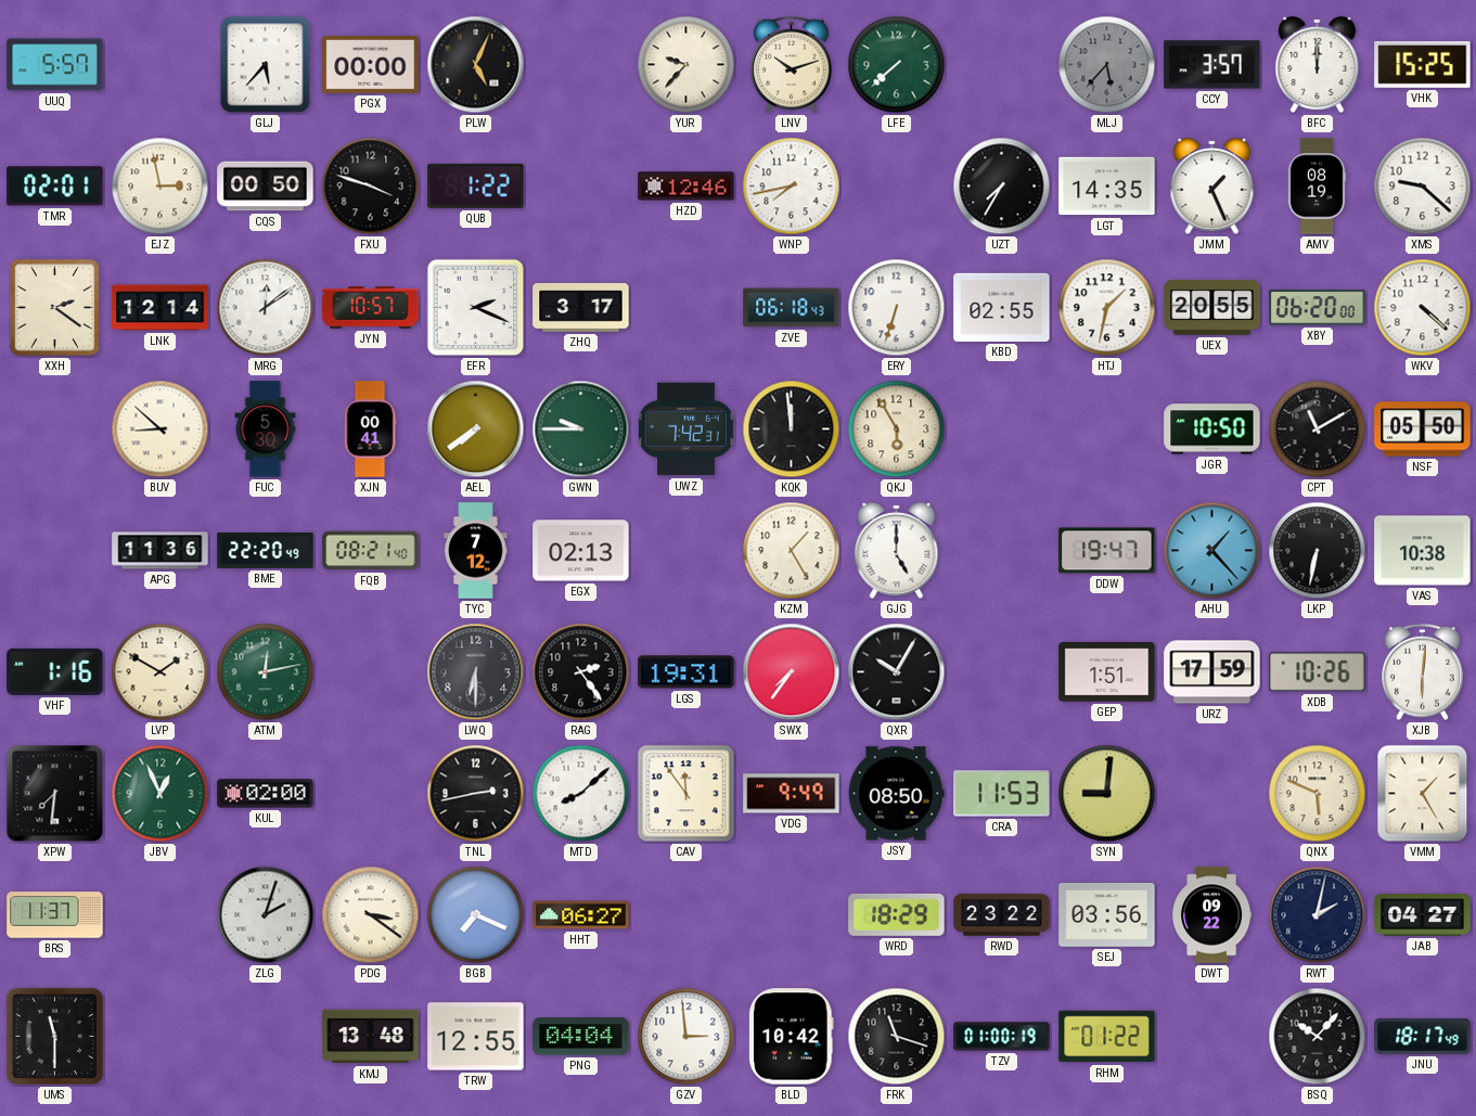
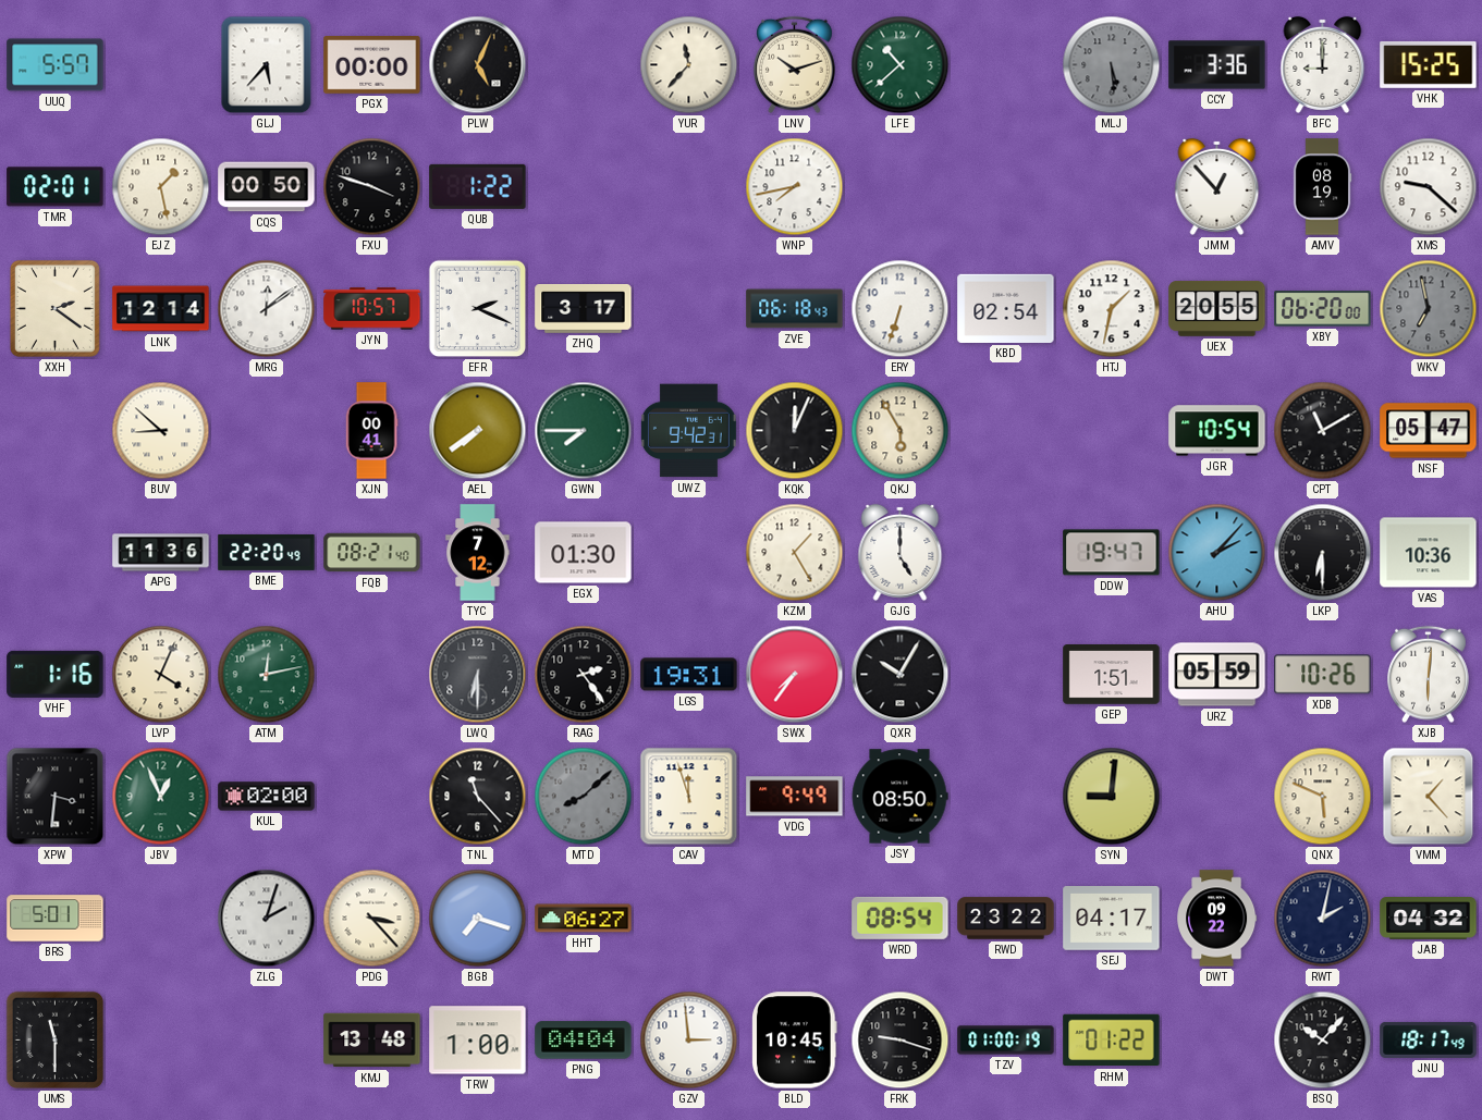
YUR: 9:37 -> 11:37
LFE: 7:38 -> 10:38
MLJ: 5:37 -> 5:29
CCY: 3:57 -> 3:36
BFC: 12:00 -> 9:00
EJZ: 2:58 -> 1:28
HZD: 12:46 -> none
UZT: 7:35 -> none
LGT: 14:35 -> none
JMM: 1:26 -> 12:53
KBD: 02:55 -> 02:54
WKV: 4:22 -> 6:58
WKV dial: white -> grey
FUC: 5:30 -> none
GWN: 9:45 -> 7:45
UWZ: 7:42 -> 9:42
KQK: 11:59 -> 12:04
JGR: 10:50 -> 10:54
NSF: 05:50 -> 05:47
EGX: 02:13 -> 01:30
AHU: 1:23 -> 2:07
LKP: 6:32 -> 6:30
VAS: 10:38 -> 10:36
LVP: 1:50 -> 4:04
URZ: 17:59 -> 05:59
XPW: 7:31 -> 3:31
TNL: 2:43 -> 11:23
MTD dial: white -> grey
CAV: 11:54 -> 11:57
CRA: 11:53 -> none
VMM: 1:25 -> 1:23
BRS: 11:37 -> 5:01
PDG: 3:21 -> 3:23
BGB: 7:19 -> 7:18
WRD: 18:29 -> 08:54
SEJ: 03:56 -> 04:17
JAB: 04:27 -> 04:32
TRW: 12:55 -> 1:00
BLD: 10:42 -> 10:45
FRK: 11:18 -> 9:18
